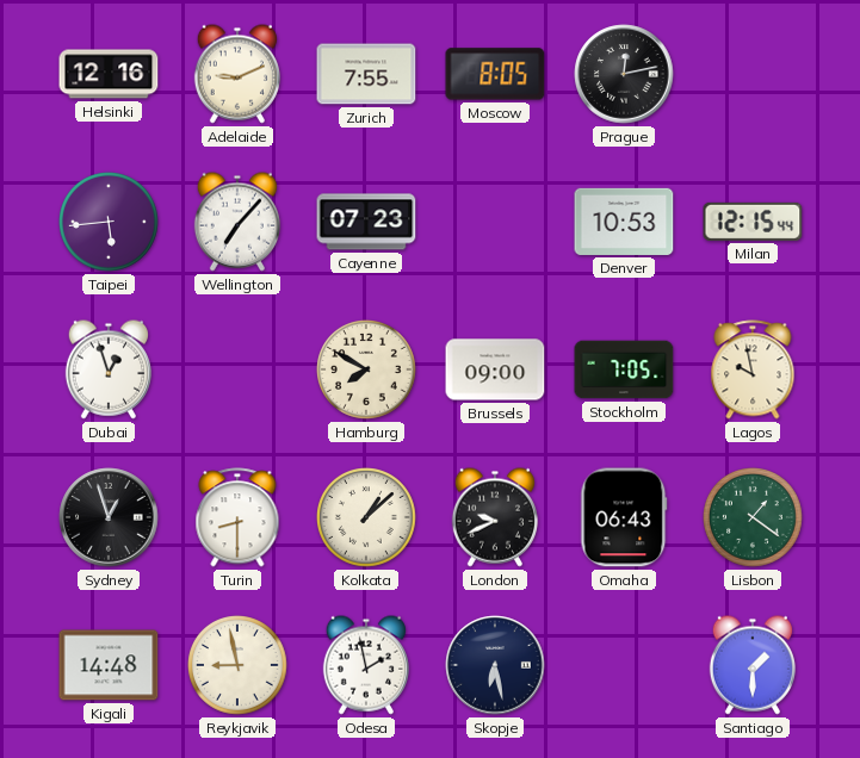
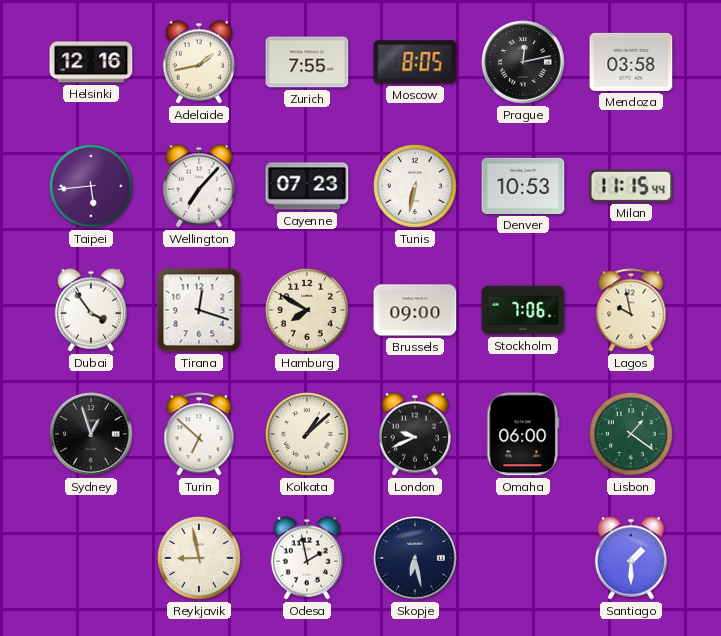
Adelaide: 9:11 -> 1:43
Mendoza: none -> 03:58
Tunis: none -> 6:32
Milan: 12:15 -> 11:15
Dubai: 12:57 -> 3:54
Tirana: none -> 12:18
Stockholm: 7:05 -> 7:06
Turin: 8:30 -> 6:52
Omaha: 06:43 -> 06:00
Kigali: 14:48 -> none
